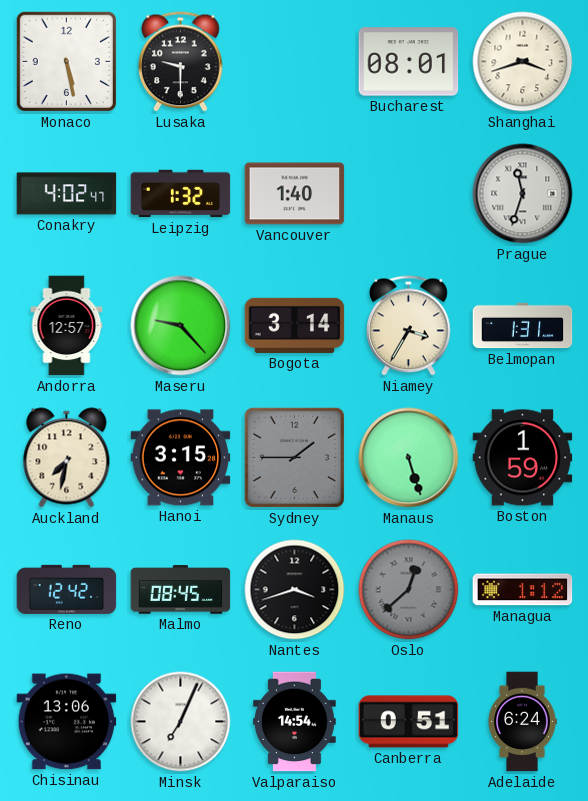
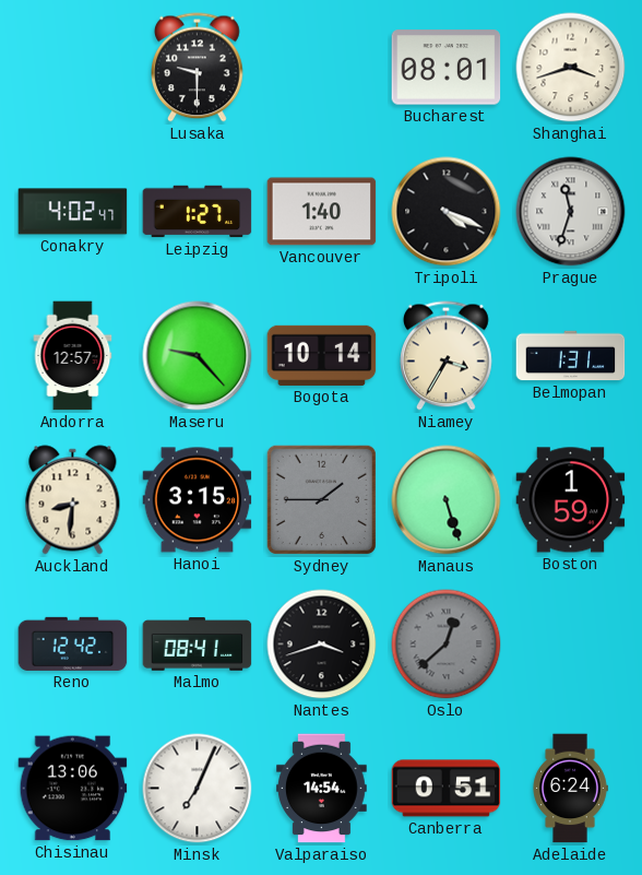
Monaco: 5:28 -> none
Leipzig: 1:32 -> 1:27
Tripoli: none -> 4:19
Bogota: 3:14 -> 10:14
Auckland: 7:32 -> 8:31
Malmo: 08:45 -> 08:41
Managua: 1:12 -> none
